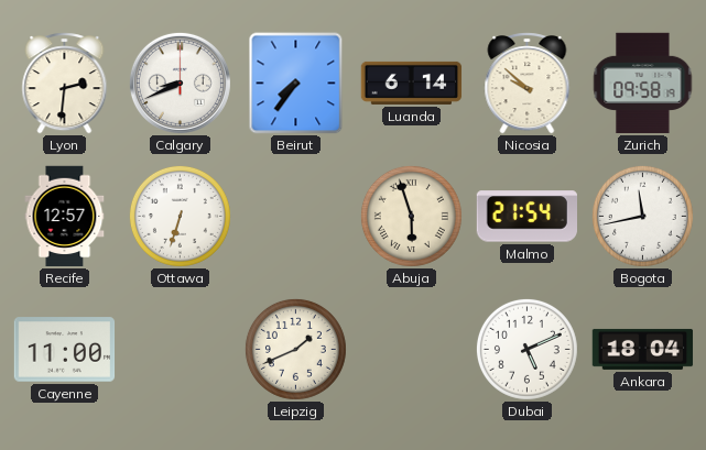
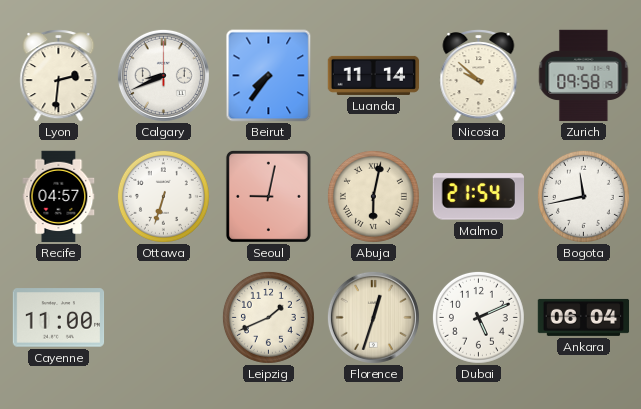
Luanda: 6:14 -> 11:14
Recife: 12:57 -> 04:57
Seoul: none -> 9:02
Abuja: 5:57 -> 6:02
Florence: none -> 12:33
Ankara: 18:04 -> 06:04
